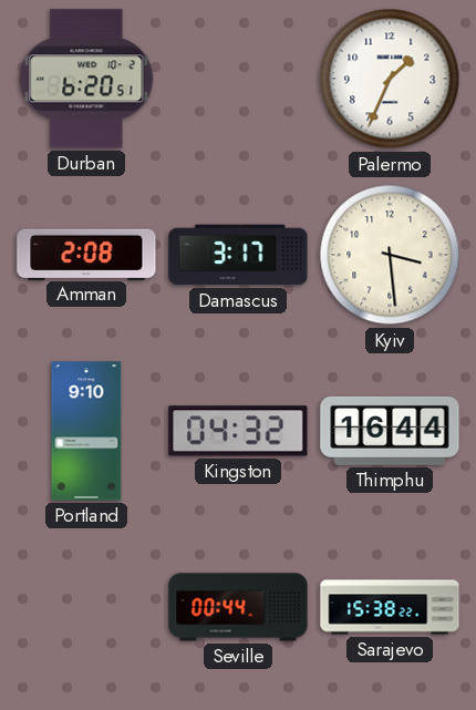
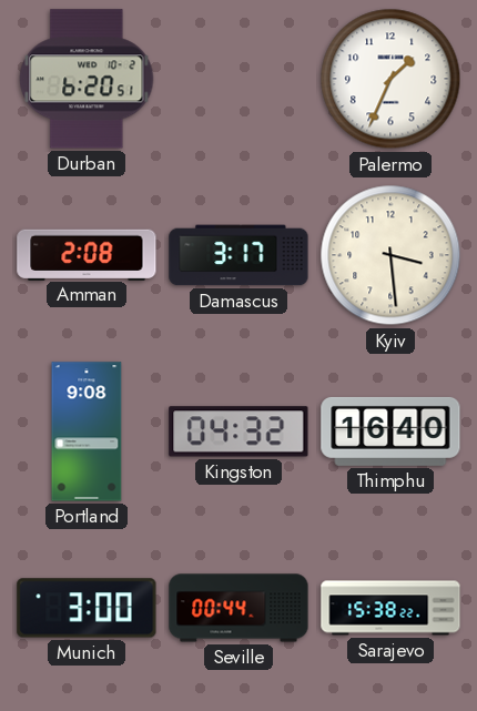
Portland: 9:10 -> 9:08
Thimphu: 16:44 -> 16:40
Munich: none -> 3:00
